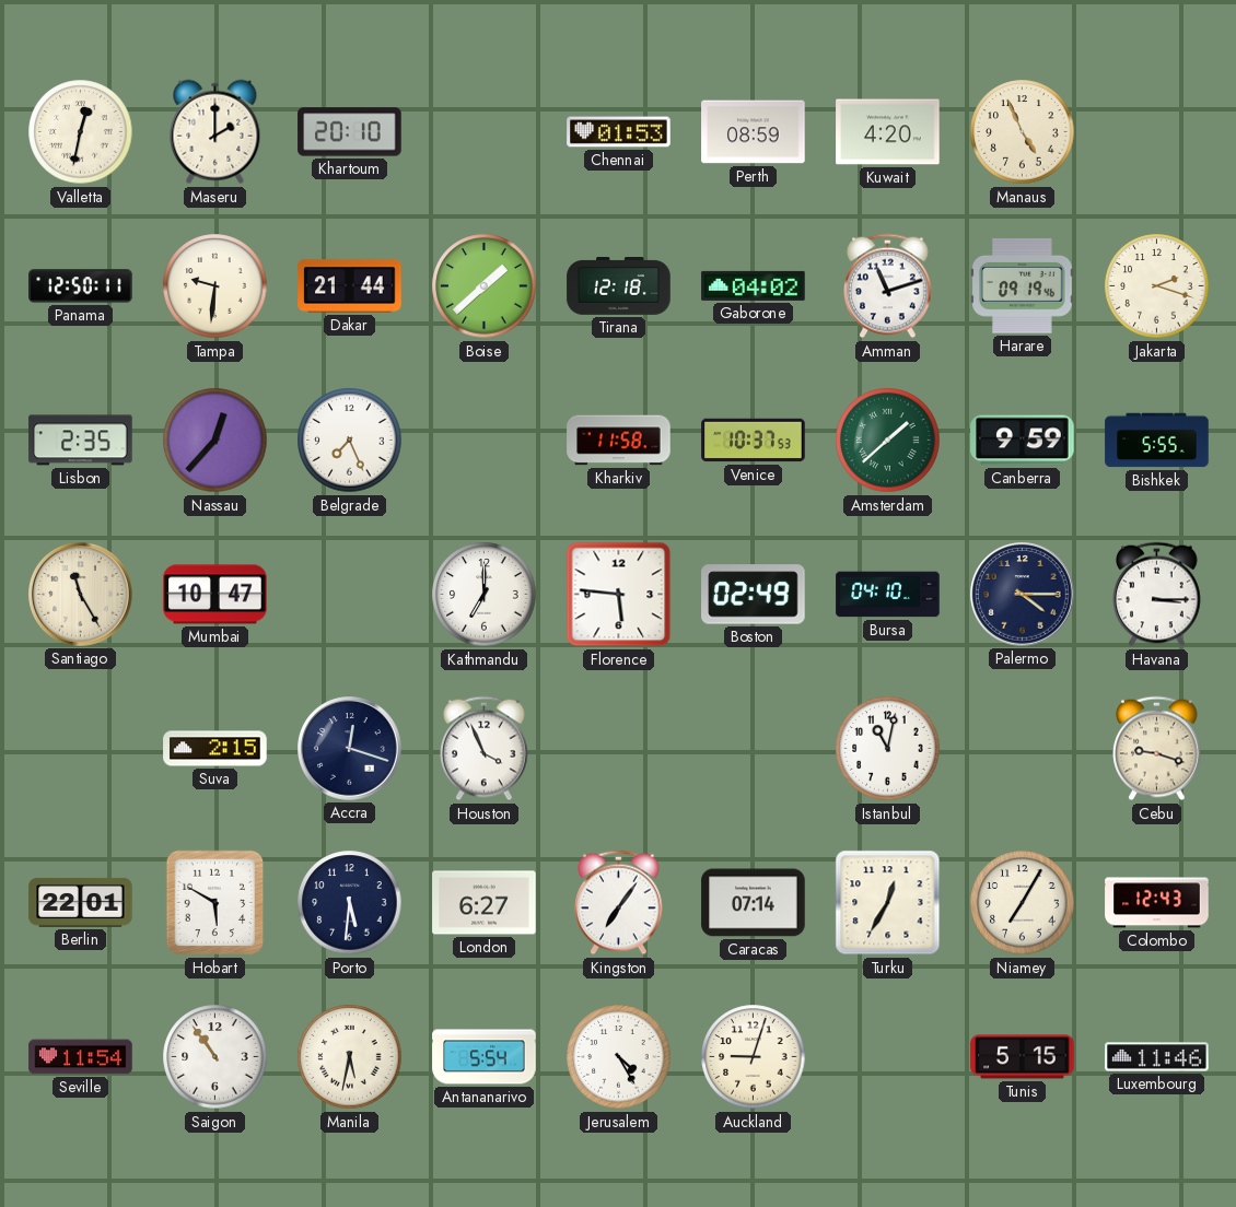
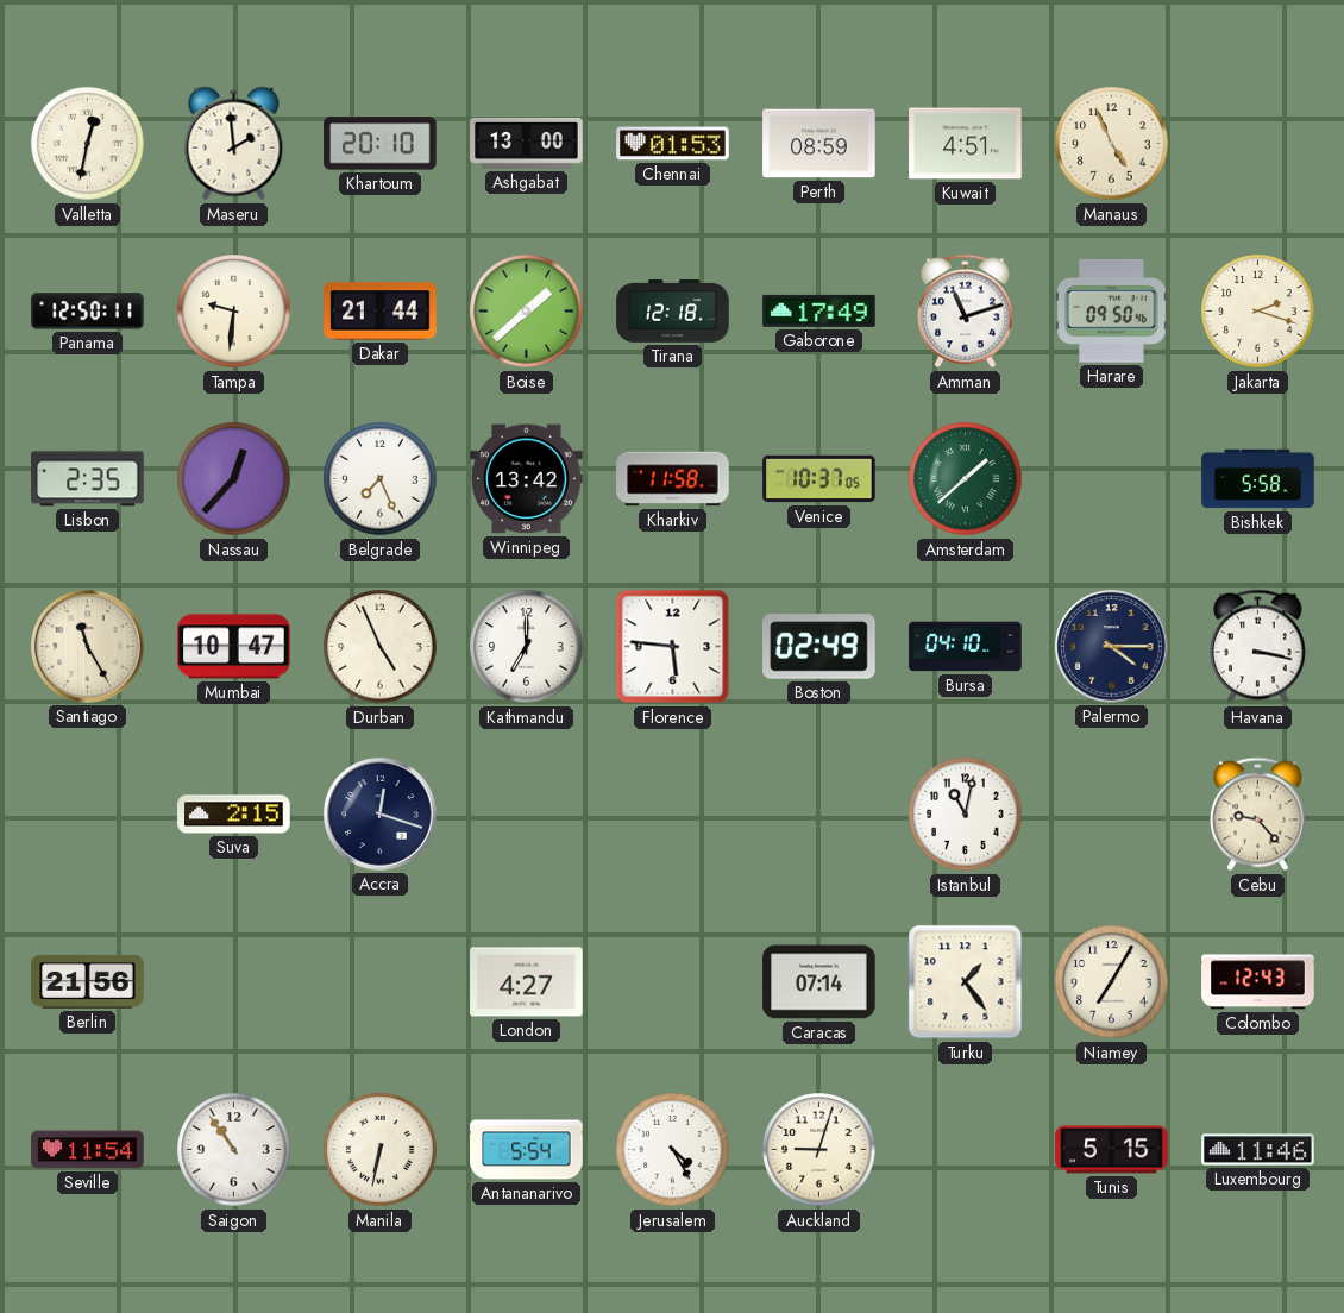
Maseru: 2:00 -> 1:59
Ashgabat: none -> 13:00
Kuwait: 4:20 -> 4:51
Gaborone: 04:02 -> 17:49
Harare: 09:19 -> 09:50
Winnipeg: none -> 13:42
Venice: 10:37:53 -> 10:37:05
Canberra: 9:59 -> none
Bishkek: 5:55 -> 5:58
Durban: none -> 4:56
Havana: 3:15 -> 3:17
Houston: 3:56 -> none
Cebu: 9:18 -> 9:23
Berlin: 22:01 -> 21:56
Hobart: 5:50 -> none
Porto: 5:31 -> none
London: 6:27 -> 4:27
Kingston: 7:06 -> none
Turku: 12:35 -> 1:24
Manila: 5:32 -> 6:32
